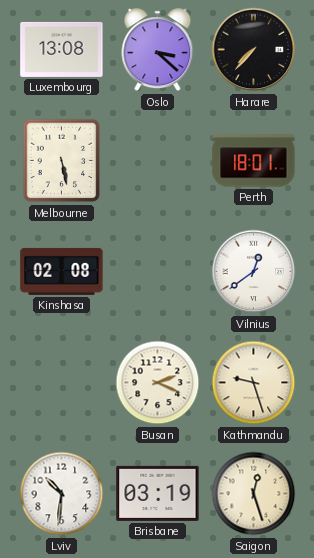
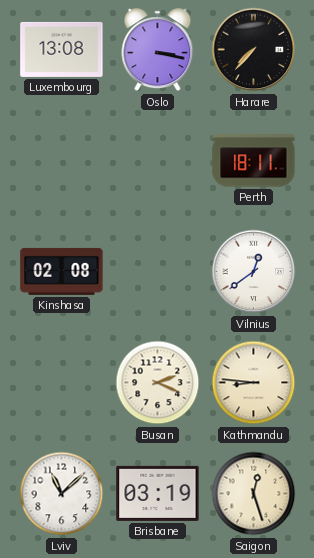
Oslo: 3:22 -> 3:17
Melbourne: 5:28 -> none
Perth: 18:01 -> 18:11
Kathmandu: 9:27 -> 8:46
Lviv: 10:31 -> 11:08
